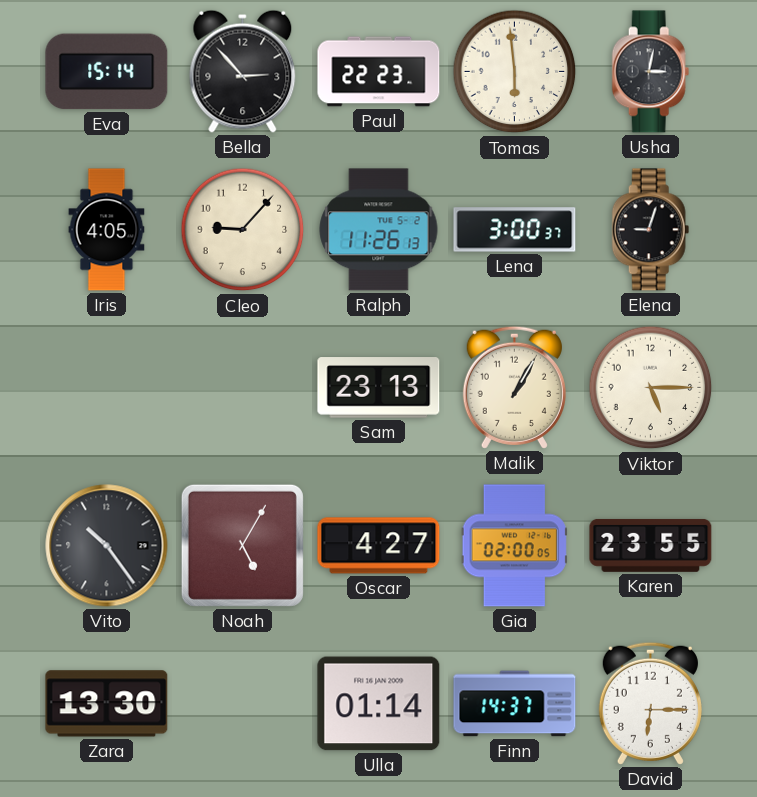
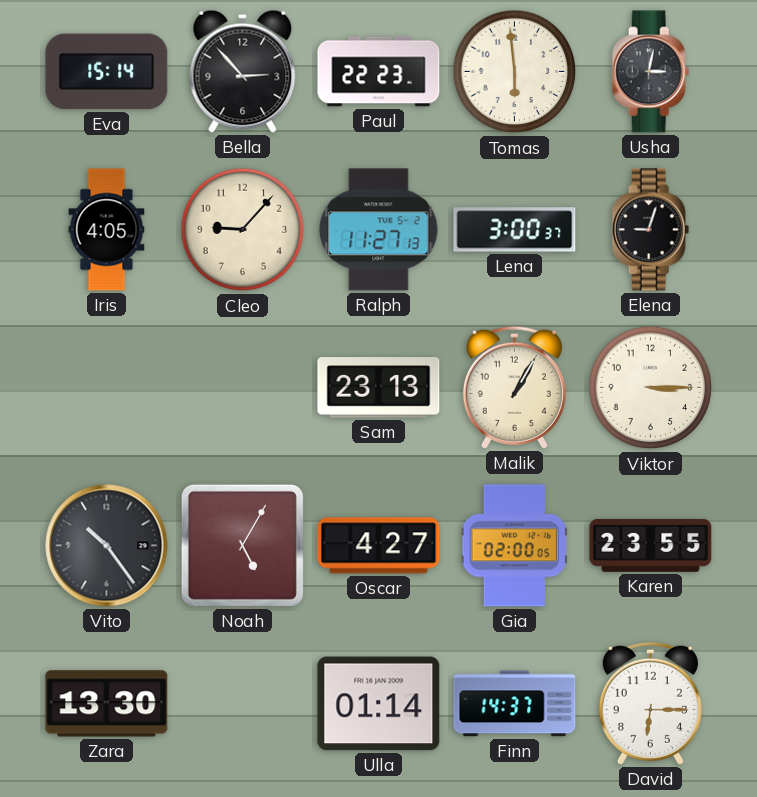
Ralph: 11:26 -> 11:27
Viktor: 5:15 -> 3:15
